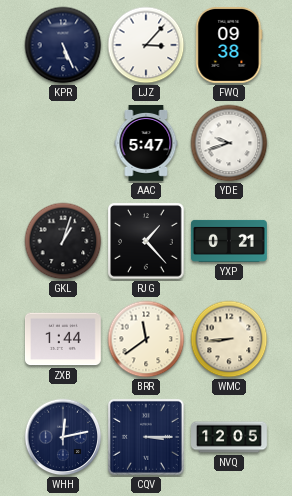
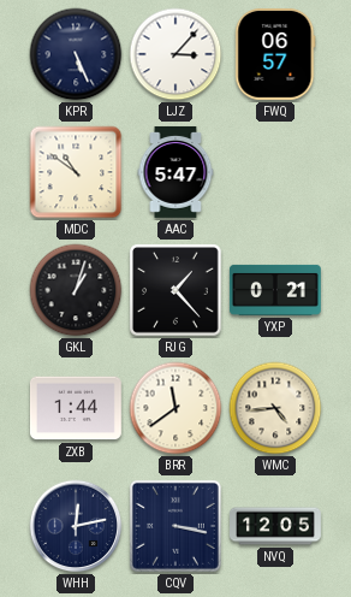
FWQ: 09:38 -> 06:57
MDC: none -> 10:51
YDE: 9:42 -> none
WMC: 8:44 -> 4:44
CQV: 3:15 -> 3:17
